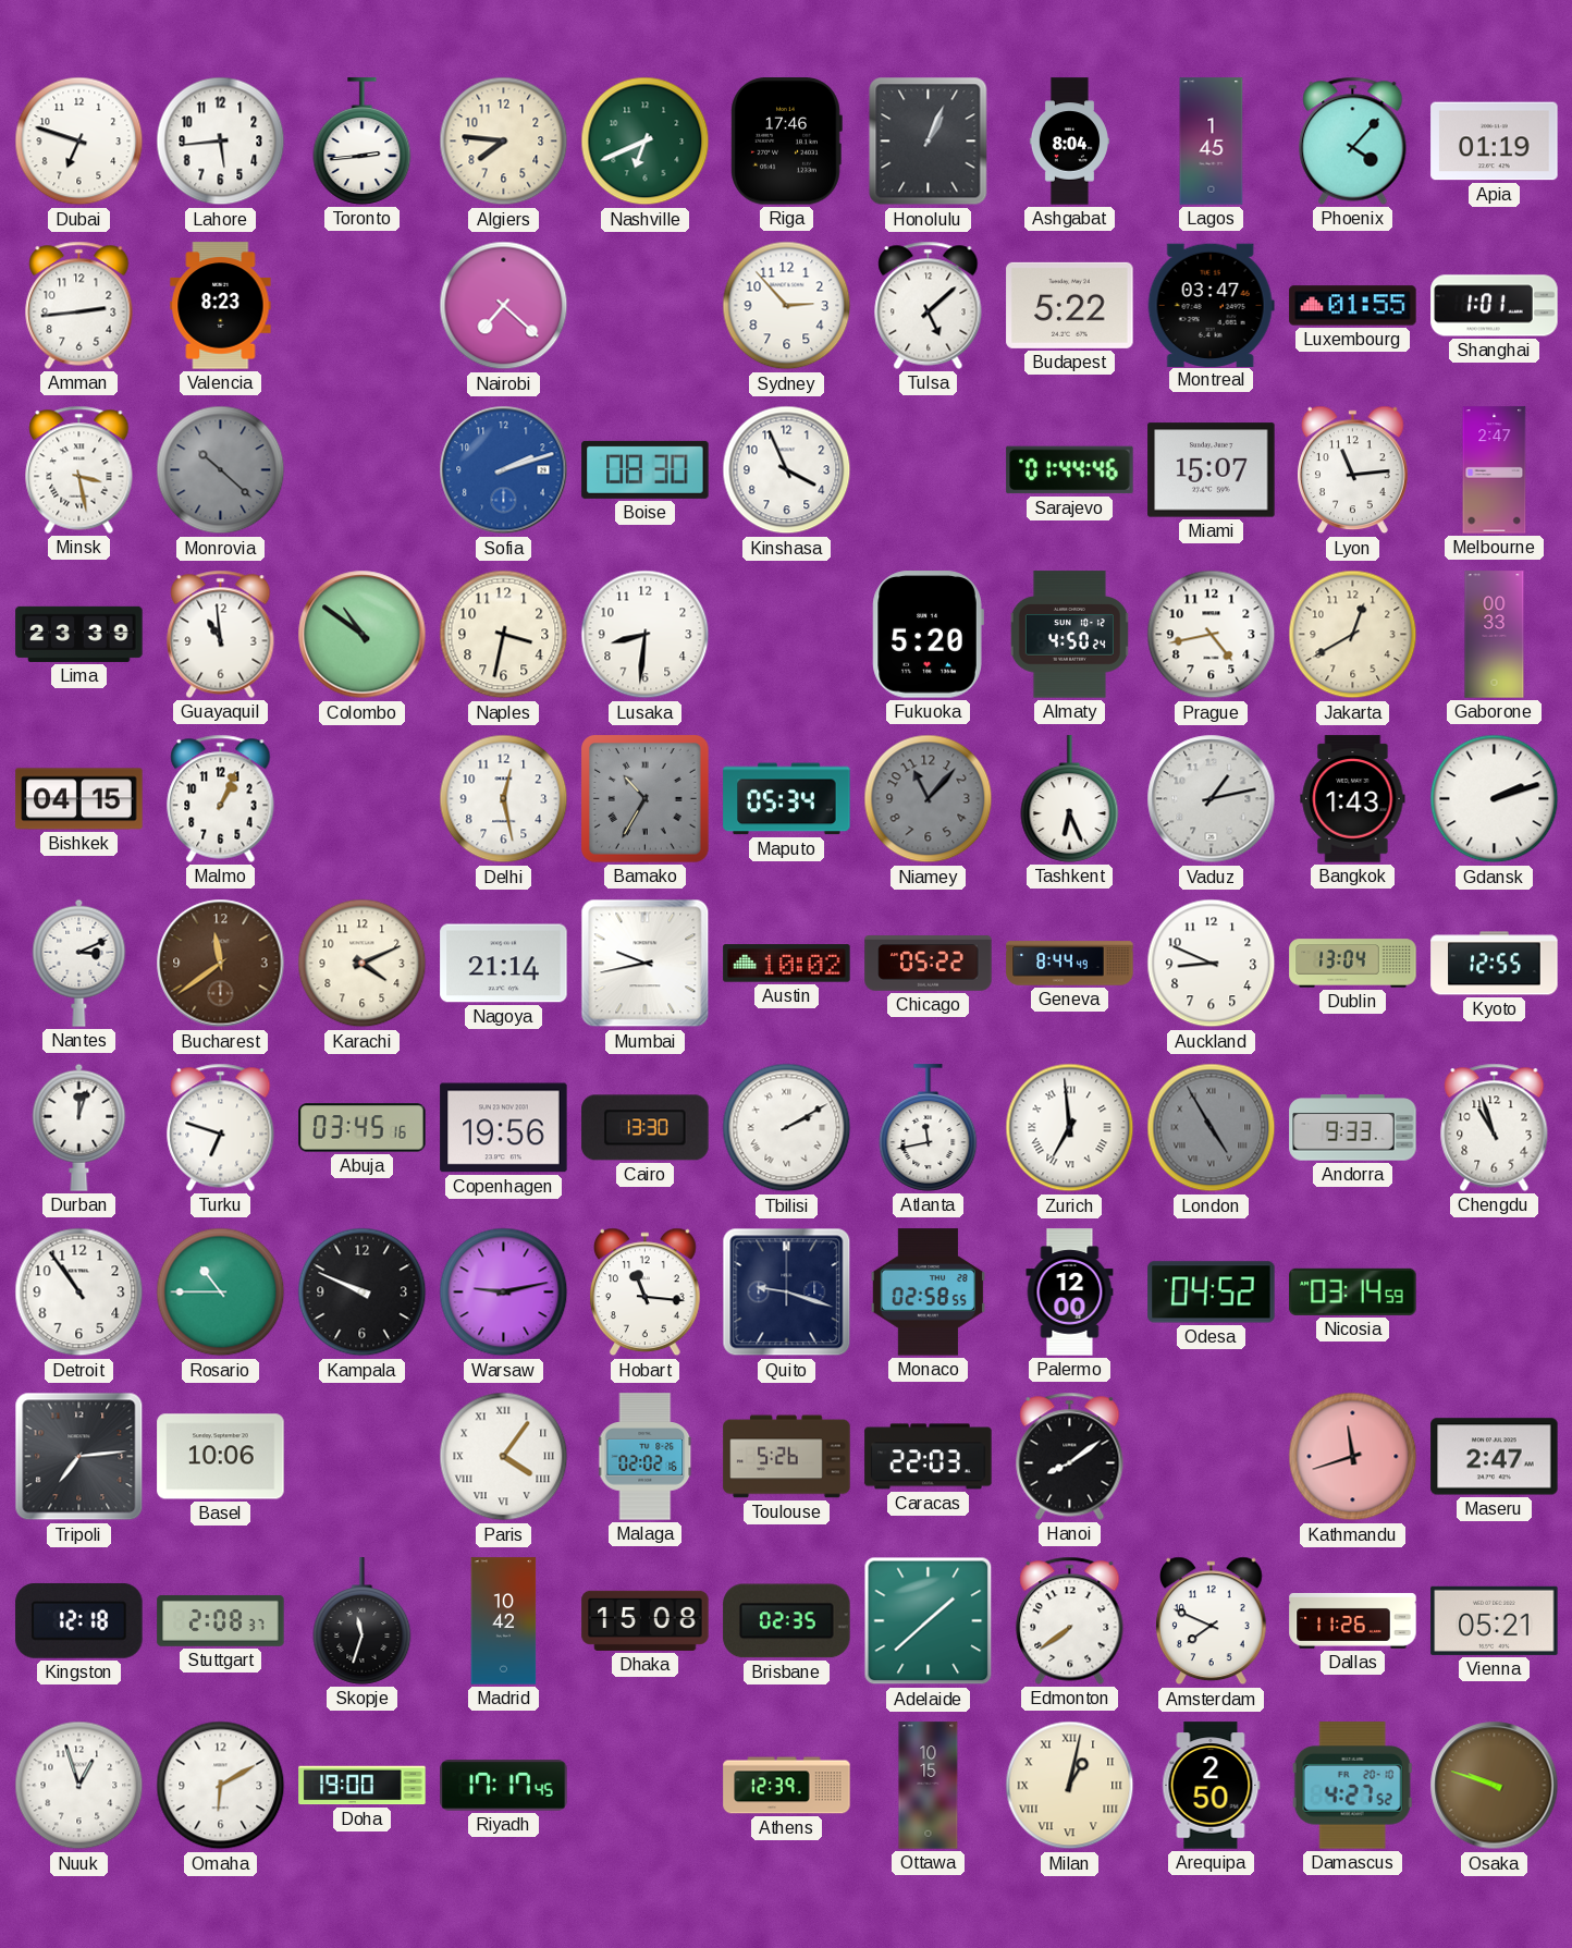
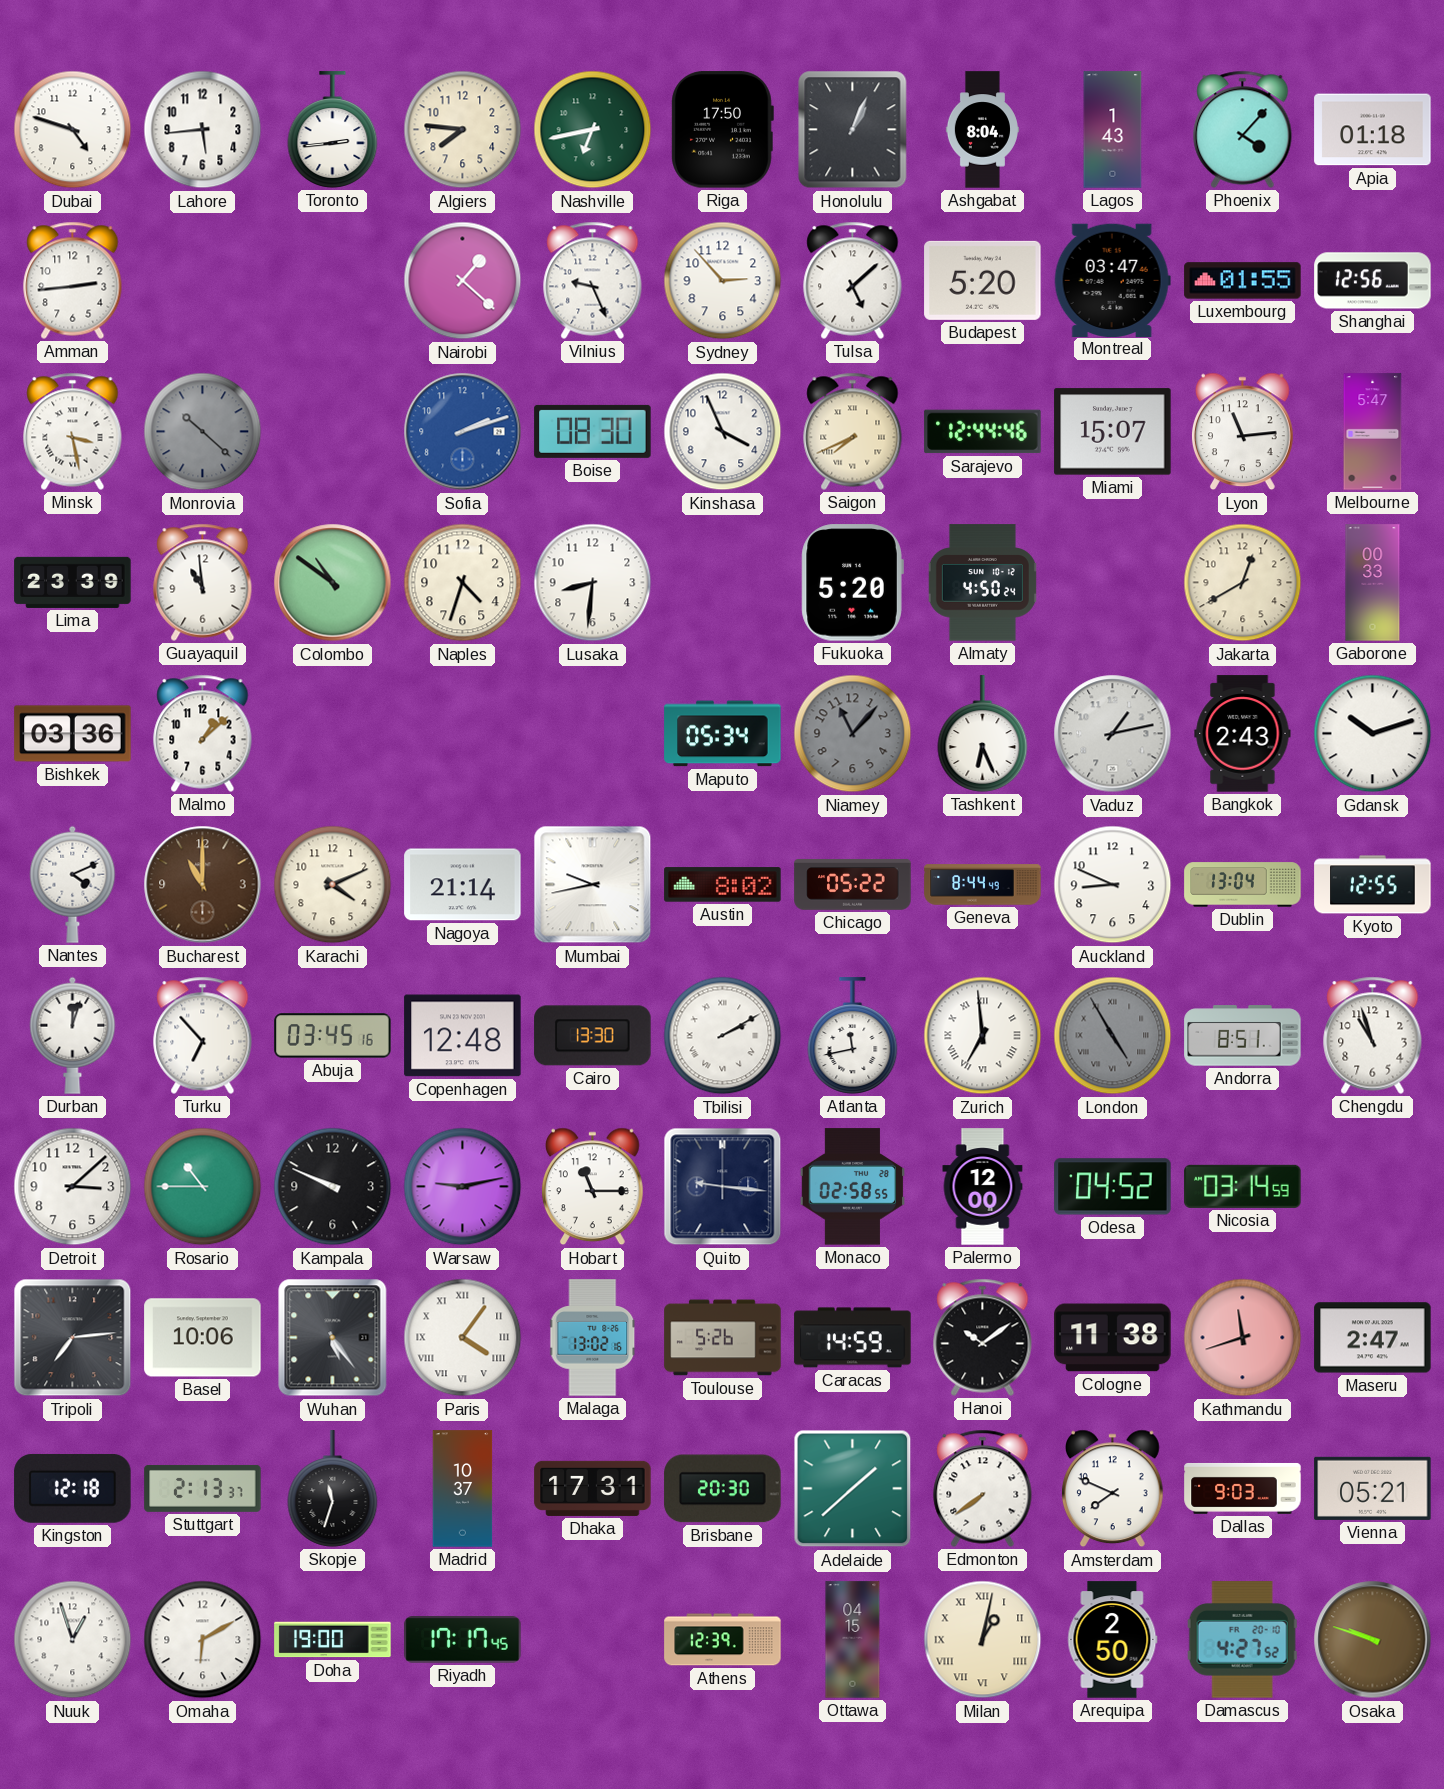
Dubai: 6:48 -> 4:48
Nashville: 6:41 -> 6:43
Riga: 17:46 -> 17:50
Lagos: 1:45 -> 1:43
Apia: 01:19 -> 01:18
Valencia: 8:23 -> none
Nairobi: 7:22 -> 1:22
Vilnius: none -> 9:26
Budapest: 5:22 -> 5:20
Shanghai: 1:01 -> 12:56
Saigon: none -> 7:41
Sarajevo: 01:44 -> 12:44
Melbourne: 2:47 -> 5:47
Naples: 3:32 -> 4:33
Prague: 4:43 -> none
Bishkek: 04:15 -> 03:36
Malmo: 1:04 -> 1:08
Delhi: 12:28 -> none
Bamako: 10:35 -> none
Bangkok: 1:43 -> 2:43
Gdansk: 2:12 -> 10:12
Nantes: 3:11 -> 4:11
Bucharest: 11:39 -> 11:00
Austin: 10:02 -> 8:02
Turku: 6:48 -> 6:53
Copenhagen: 19:56 -> 12:48
Andorra: 9:33 -> 8:51
Detroit: 10:54 -> 3:08
Hobart: 11:16 -> 11:15
Quito: 9:18 -> 9:16
Wuhan: none -> 5:24
Malaga: 02:02 -> 13:02
Caracas: 22:03 -> 14:59
Hanoi: 8:09 -> 10:09
Cologne: none -> 11:38
Stuttgart: 2:08 -> 2:13
Madrid: 10:42 -> 10:37
Dhaka: 15:08 -> 17:31
Brisbane: 02:35 -> 20:30
Dallas: 11:26 -> 9:03
Ottawa: 10:15 -> 04:15
